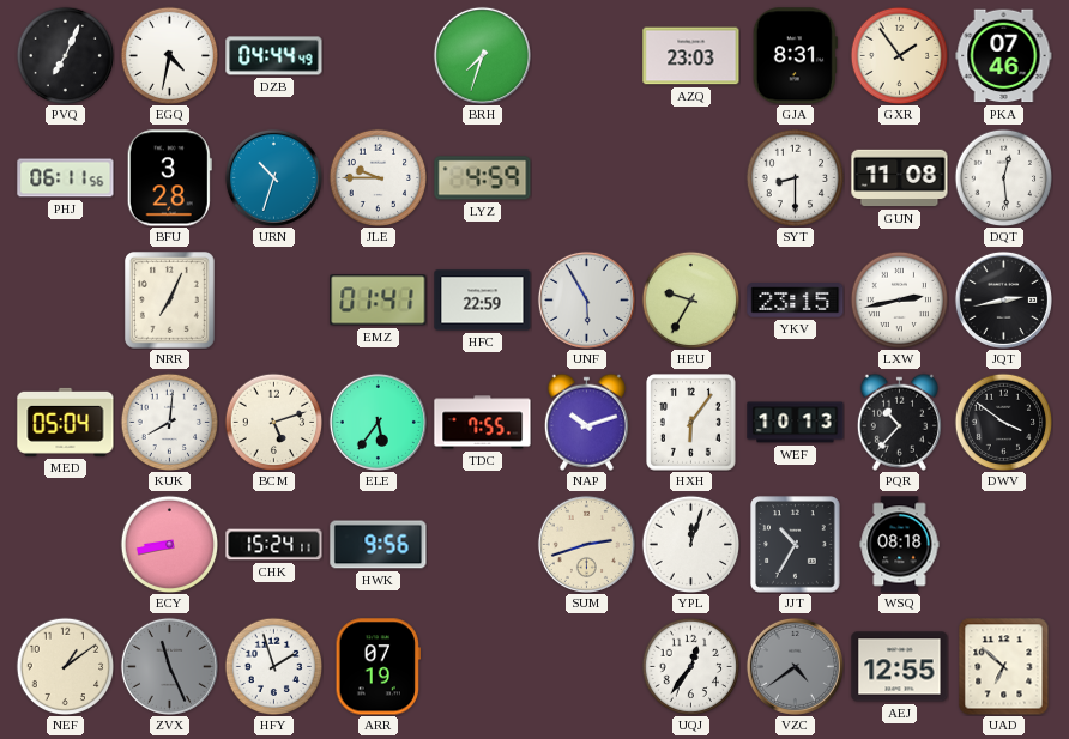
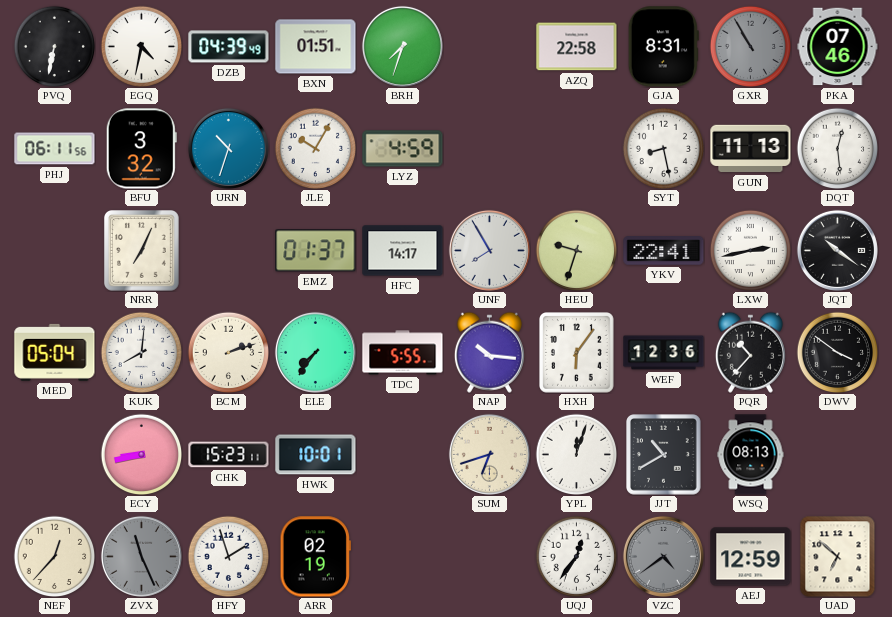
PVQ: 7:04 -> 6:32
DZB: 04:44 -> 04:39
BXN: none -> 01:51
AZQ: 23:03 -> 22:58
GXR: 1:54 -> 10:55
GXR dial: cream -> grey
BFU: 3:28 -> 3:32
JLE: 9:45 -> 10:05
SYT: 8:30 -> 8:28
GUN: 11:08 -> 11:13
EMZ: 01:41 -> 01:37
HFC: 22:59 -> 14:17
UNF: 5:55 -> 7:55
HEU: 9:35 -> 9:33
YKV: 23:15 -> 22:41
JQT: 2:43 -> 10:21
BCM: 5:12 -> 2:12
ELE: 5:36 -> 7:36
TDC: 7:55 -> 5:55
NAP: 10:12 -> 10:16
WEF: 10:13 -> 12:36
CHK: 15:24 -> 15:23
HWK: 9:56 -> 10:01
SUM: 2:42 -> 6:42
JJT: 10:35 -> 10:40
WSQ: 08:18 -> 08:13
NEF: 1:09 -> 12:37
ARR: 07:19 -> 02:19
AEJ: 12:55 -> 12:59
